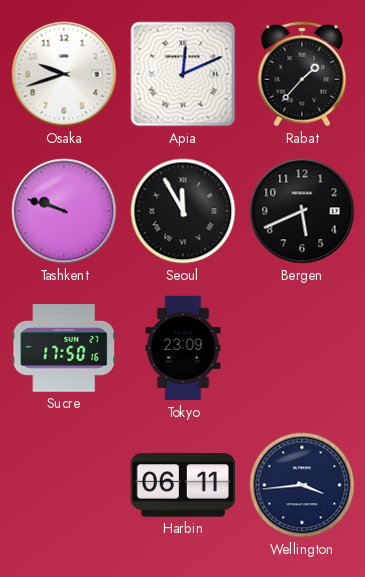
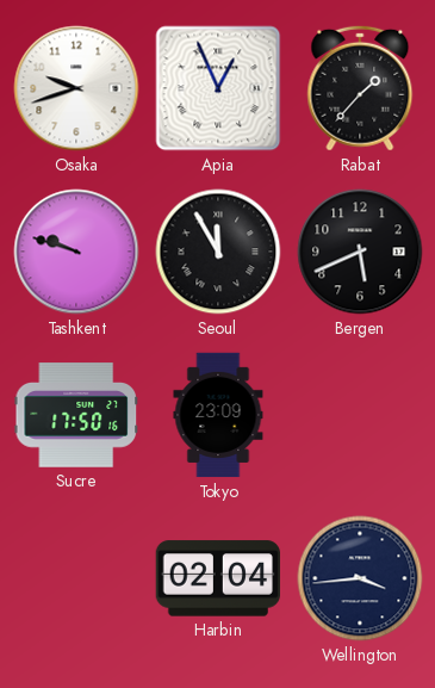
Apia: 12:11 -> 12:56
Harbin: 06:11 -> 02:04
